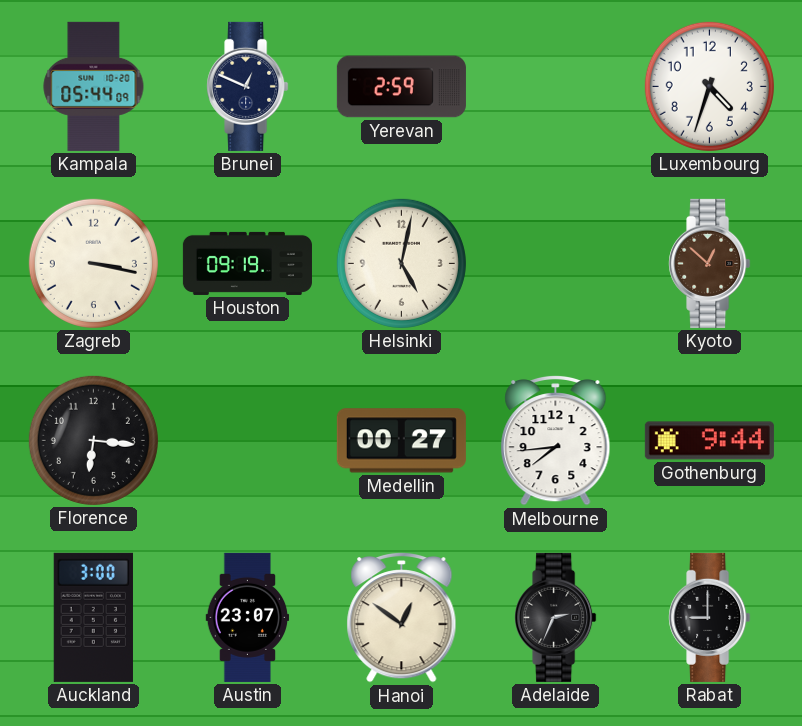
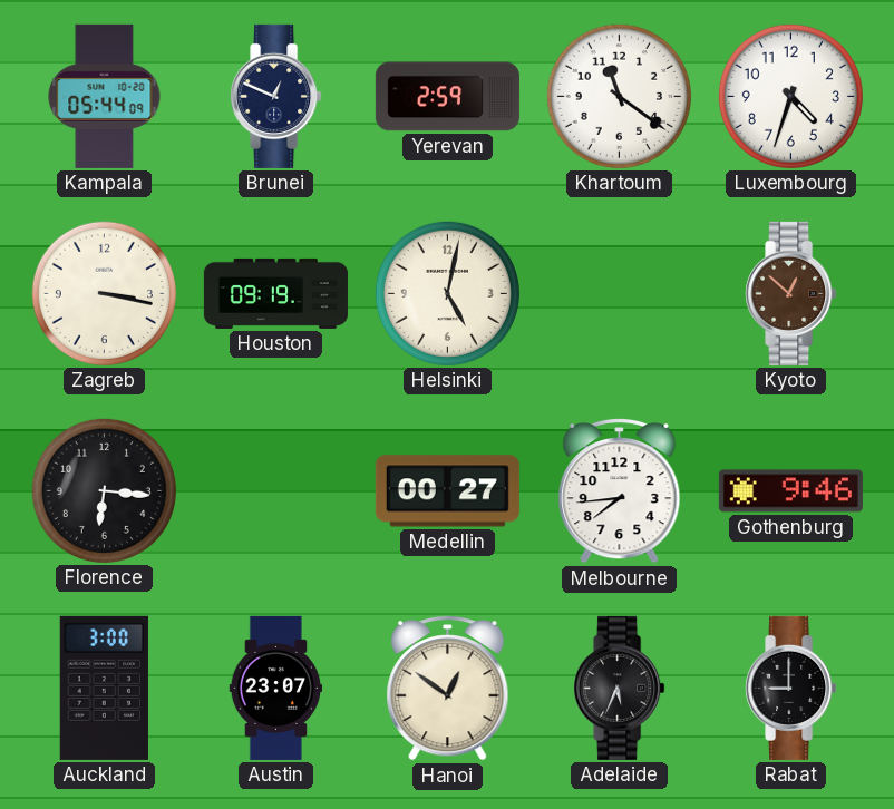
Khartoum: none -> 11:21
Gothenburg: 9:44 -> 9:46
Adelaide: 2:34 -> 5:34
